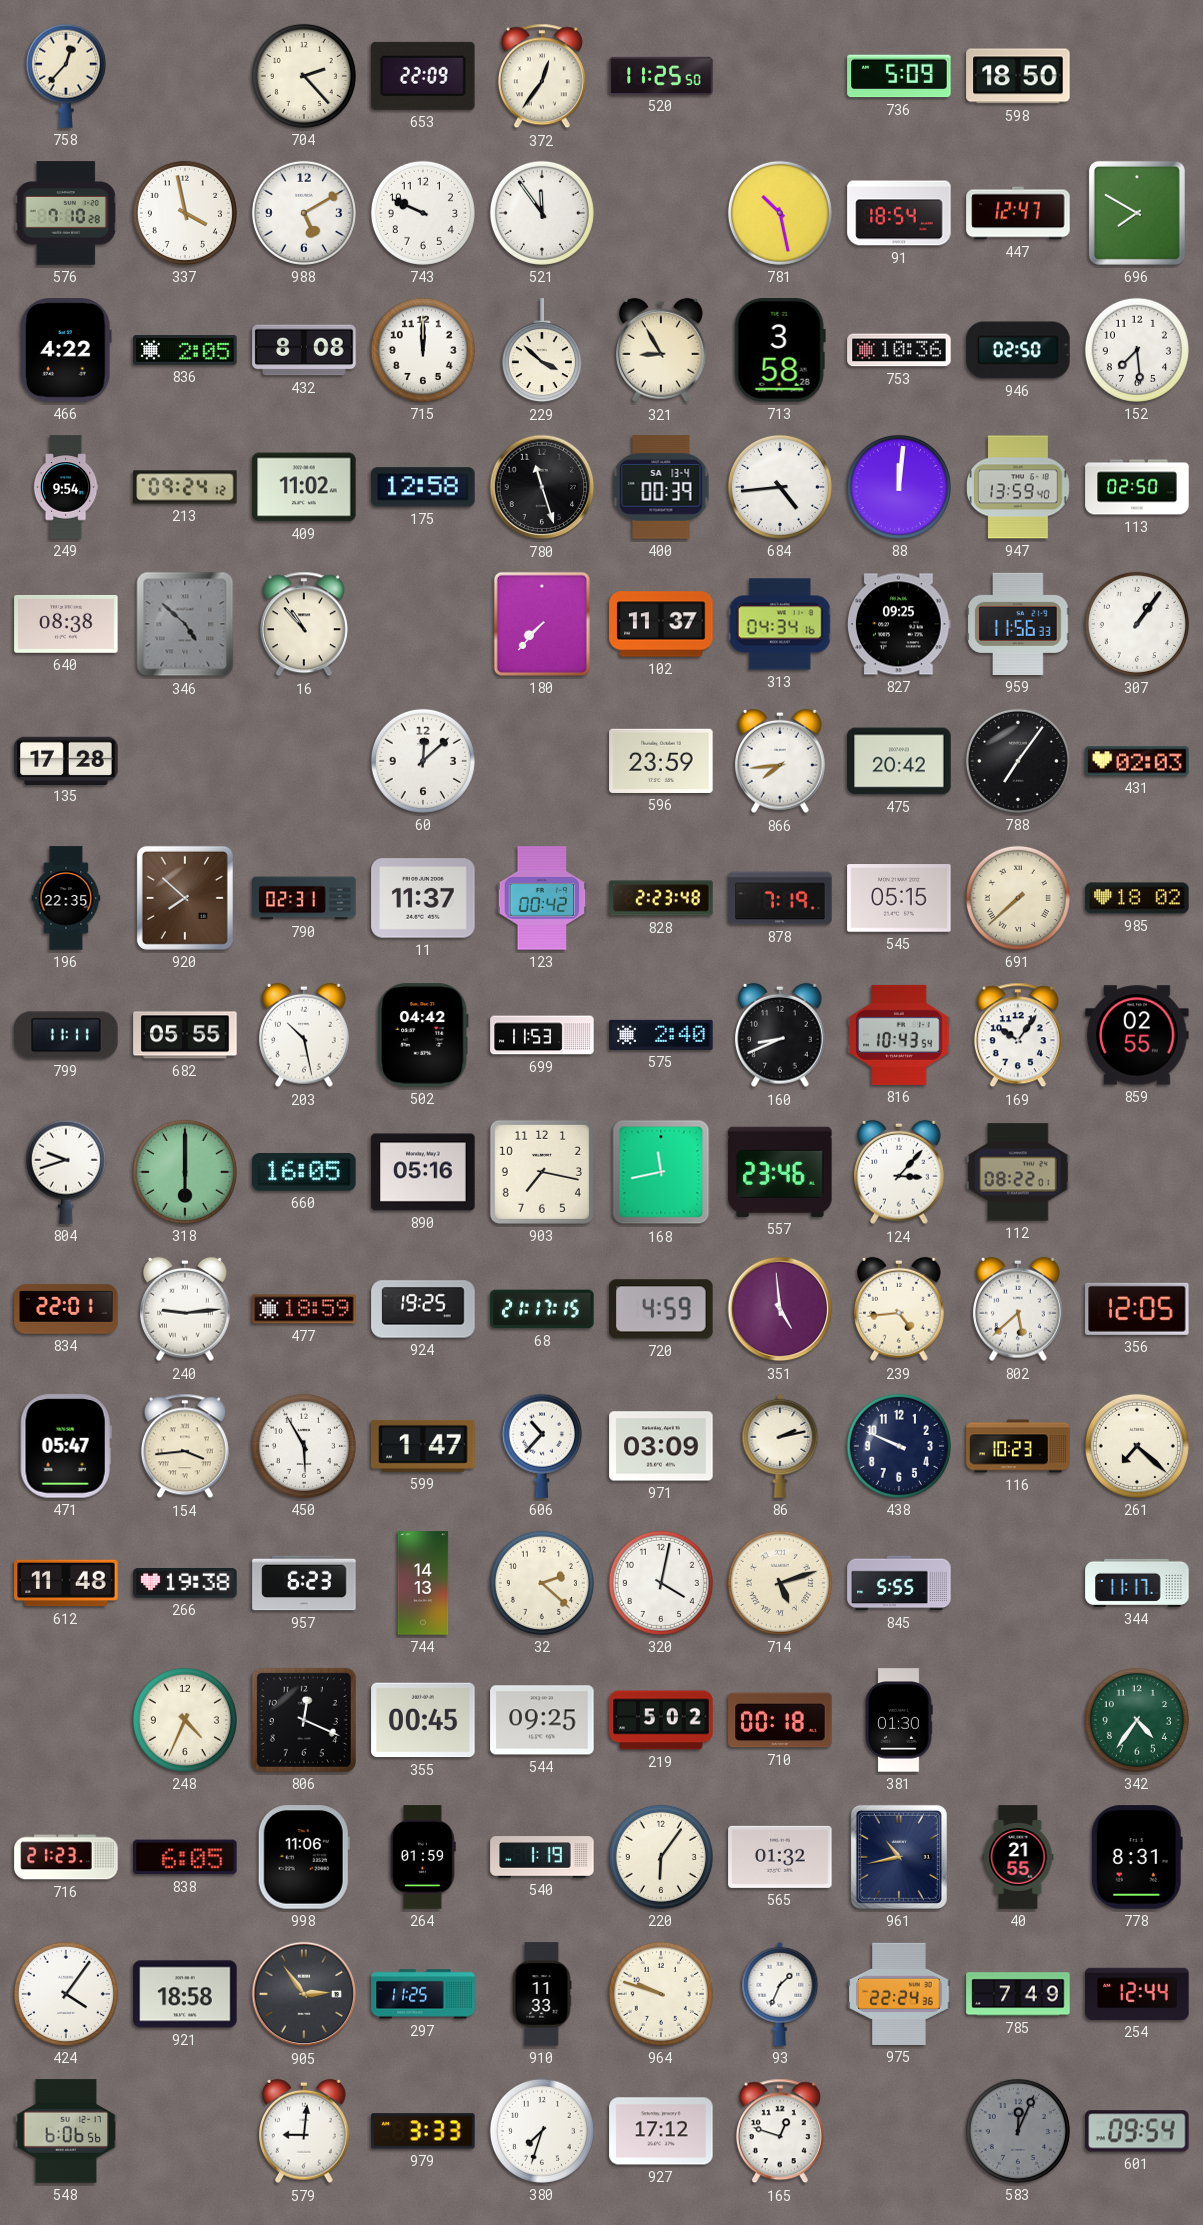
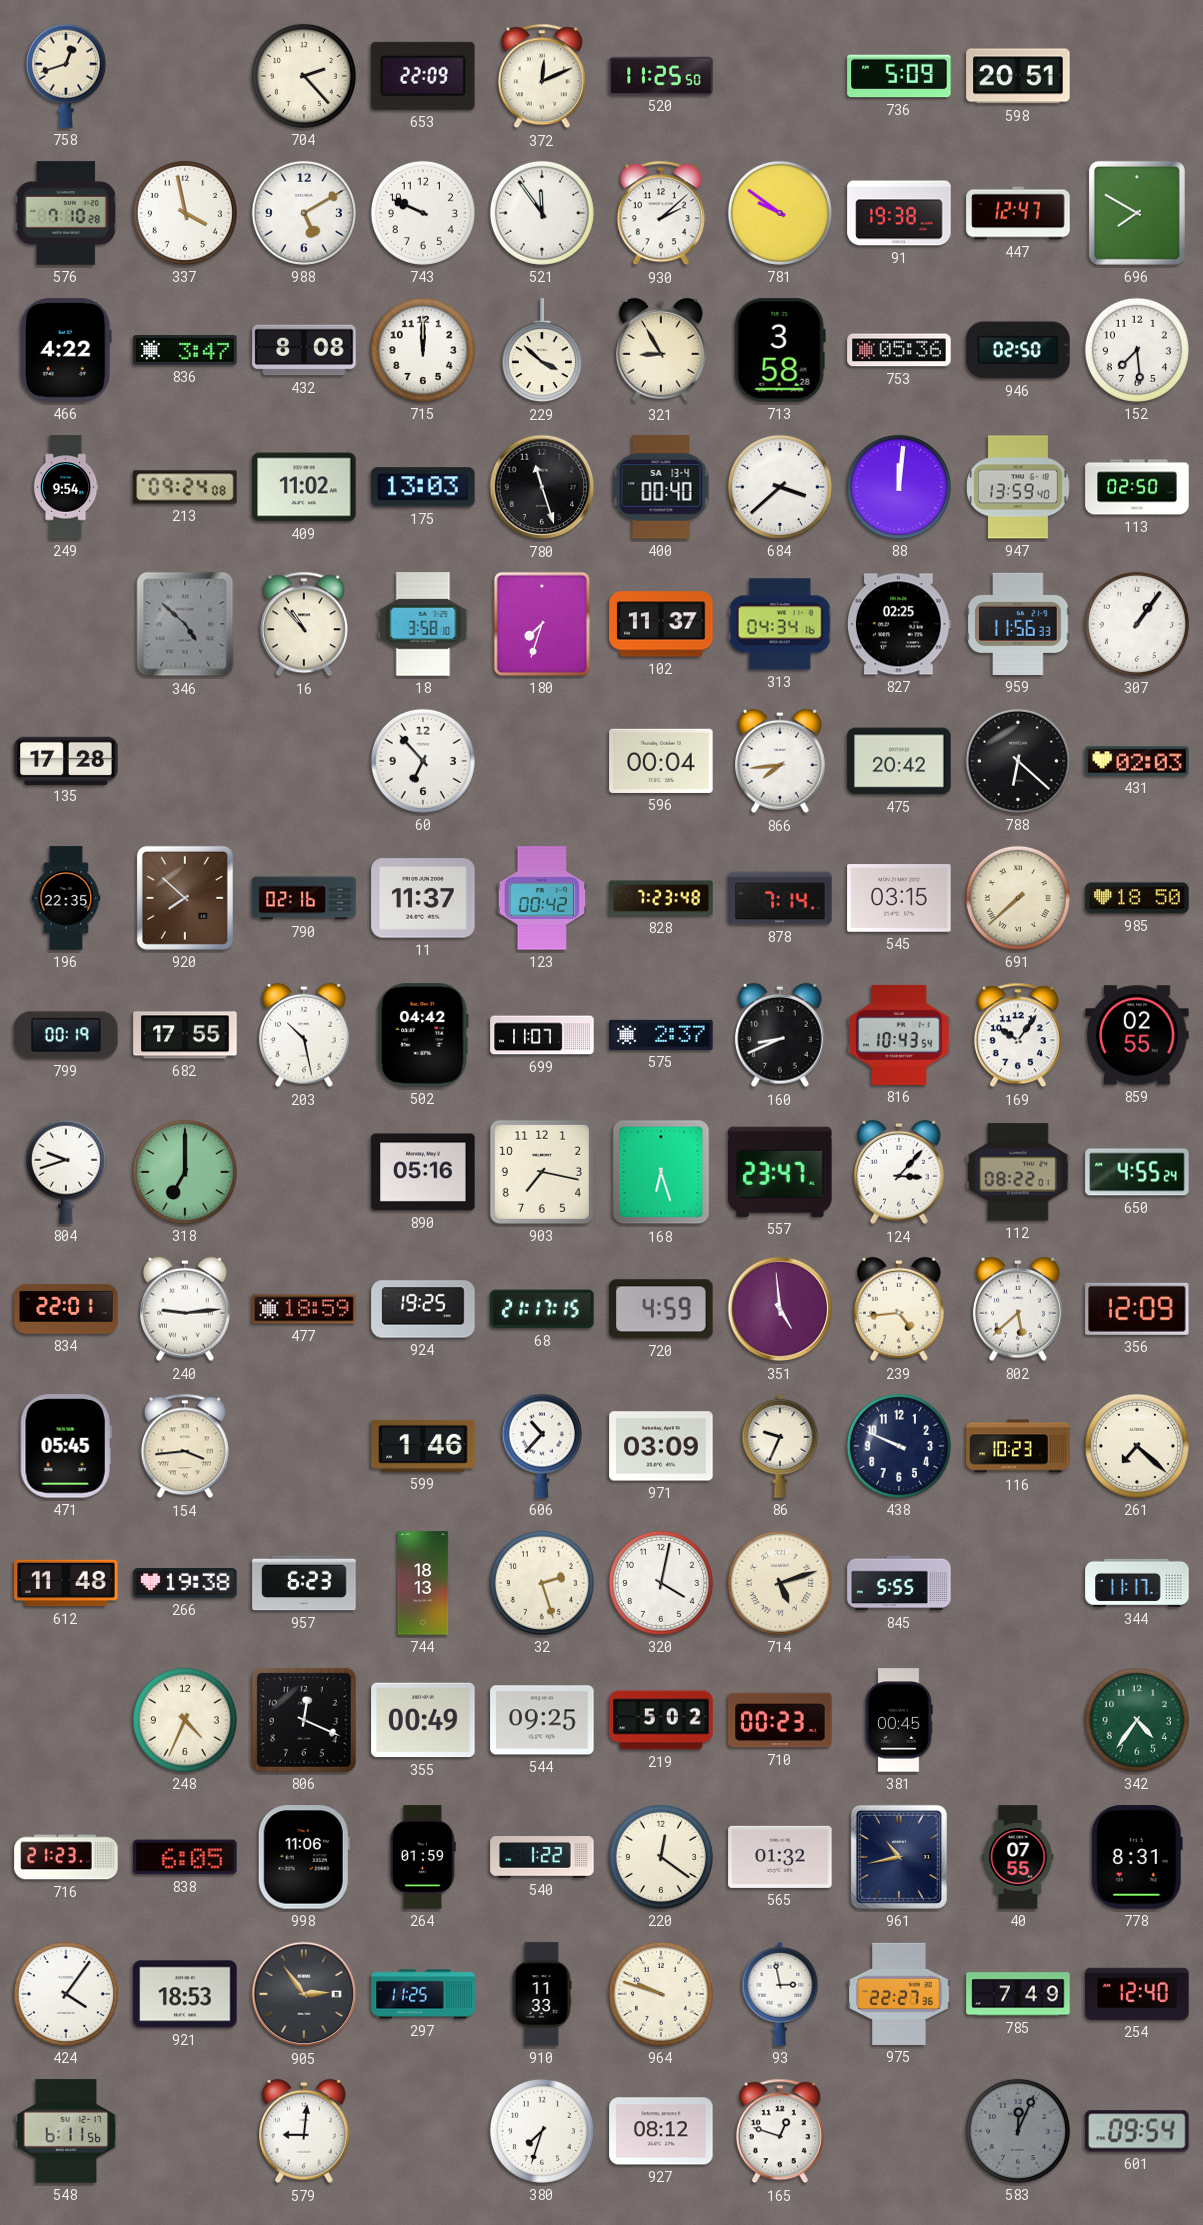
758: 12:37 -> 12:42
372: 12:36 -> 12:11
598: 18:50 -> 20:51
930: none -> 2:08
781: 10:28 -> 9:51
91: 18:54 -> 19:38
836: 2:05 -> 3:47
753: 10:36 -> 05:36
213: 09:24:12 -> 09:24:08
175: 12:58 -> 13:03
400: 00:39 -> 00:40
684: 4:44 -> 3:38
640: 08:38 -> none
18: none -> 3:58
180: 7:37 -> 7:33
827: 09:25 -> 02:25
60: 12:08 -> 6:53
596: 23:59 -> 00:04
788: 7:06 -> 6:22
790: 02:31 -> 02:16
828: 2:23 -> 7:23
878: 7:19 -> 7:14
545: 05:15 -> 03:15
985: 18:02 -> 18:50
799: 11:11 -> 00:19
682: 05:55 -> 17:55
699: 11:53 -> 11:07
575: 2:40 -> 2:37
318: 6:00 -> 7:00
660: 16:05 -> none
168: 11:43 -> 6:27
557: 23:46 -> 23:47
650: none -> 4:55
356: 12:05 -> 12:09
471: 05:47 -> 05:45
450: 5:55 -> none
599: 1:47 -> 1:46
86: 2:13 -> 9:34
744: 14:13 -> 18:13
32: 2:22 -> 2:27
355: 00:45 -> 00:49
710: 00:18 -> 00:23
381: 01:30 -> 00:45
540: 1:19 -> 1:22
220: 6:06 -> 12:21
40: 21:55 -> 07:55
921: 18:58 -> 18:53
93: 1:34 -> 2:58
975: 22:24 -> 22:27
254: 12:44 -> 12:40
548: 6:06 -> 6:11
979: 3:33 -> none
927: 17:12 -> 08:12
